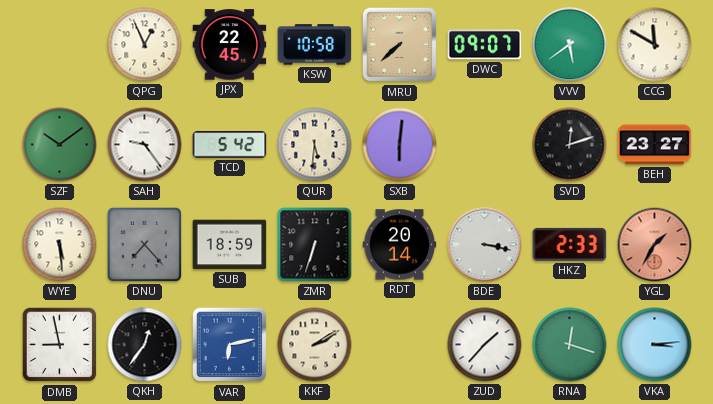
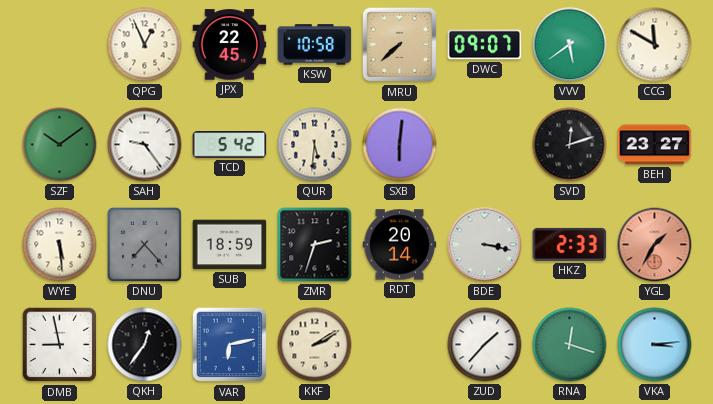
ZMR: 6:33 -> 2:33
